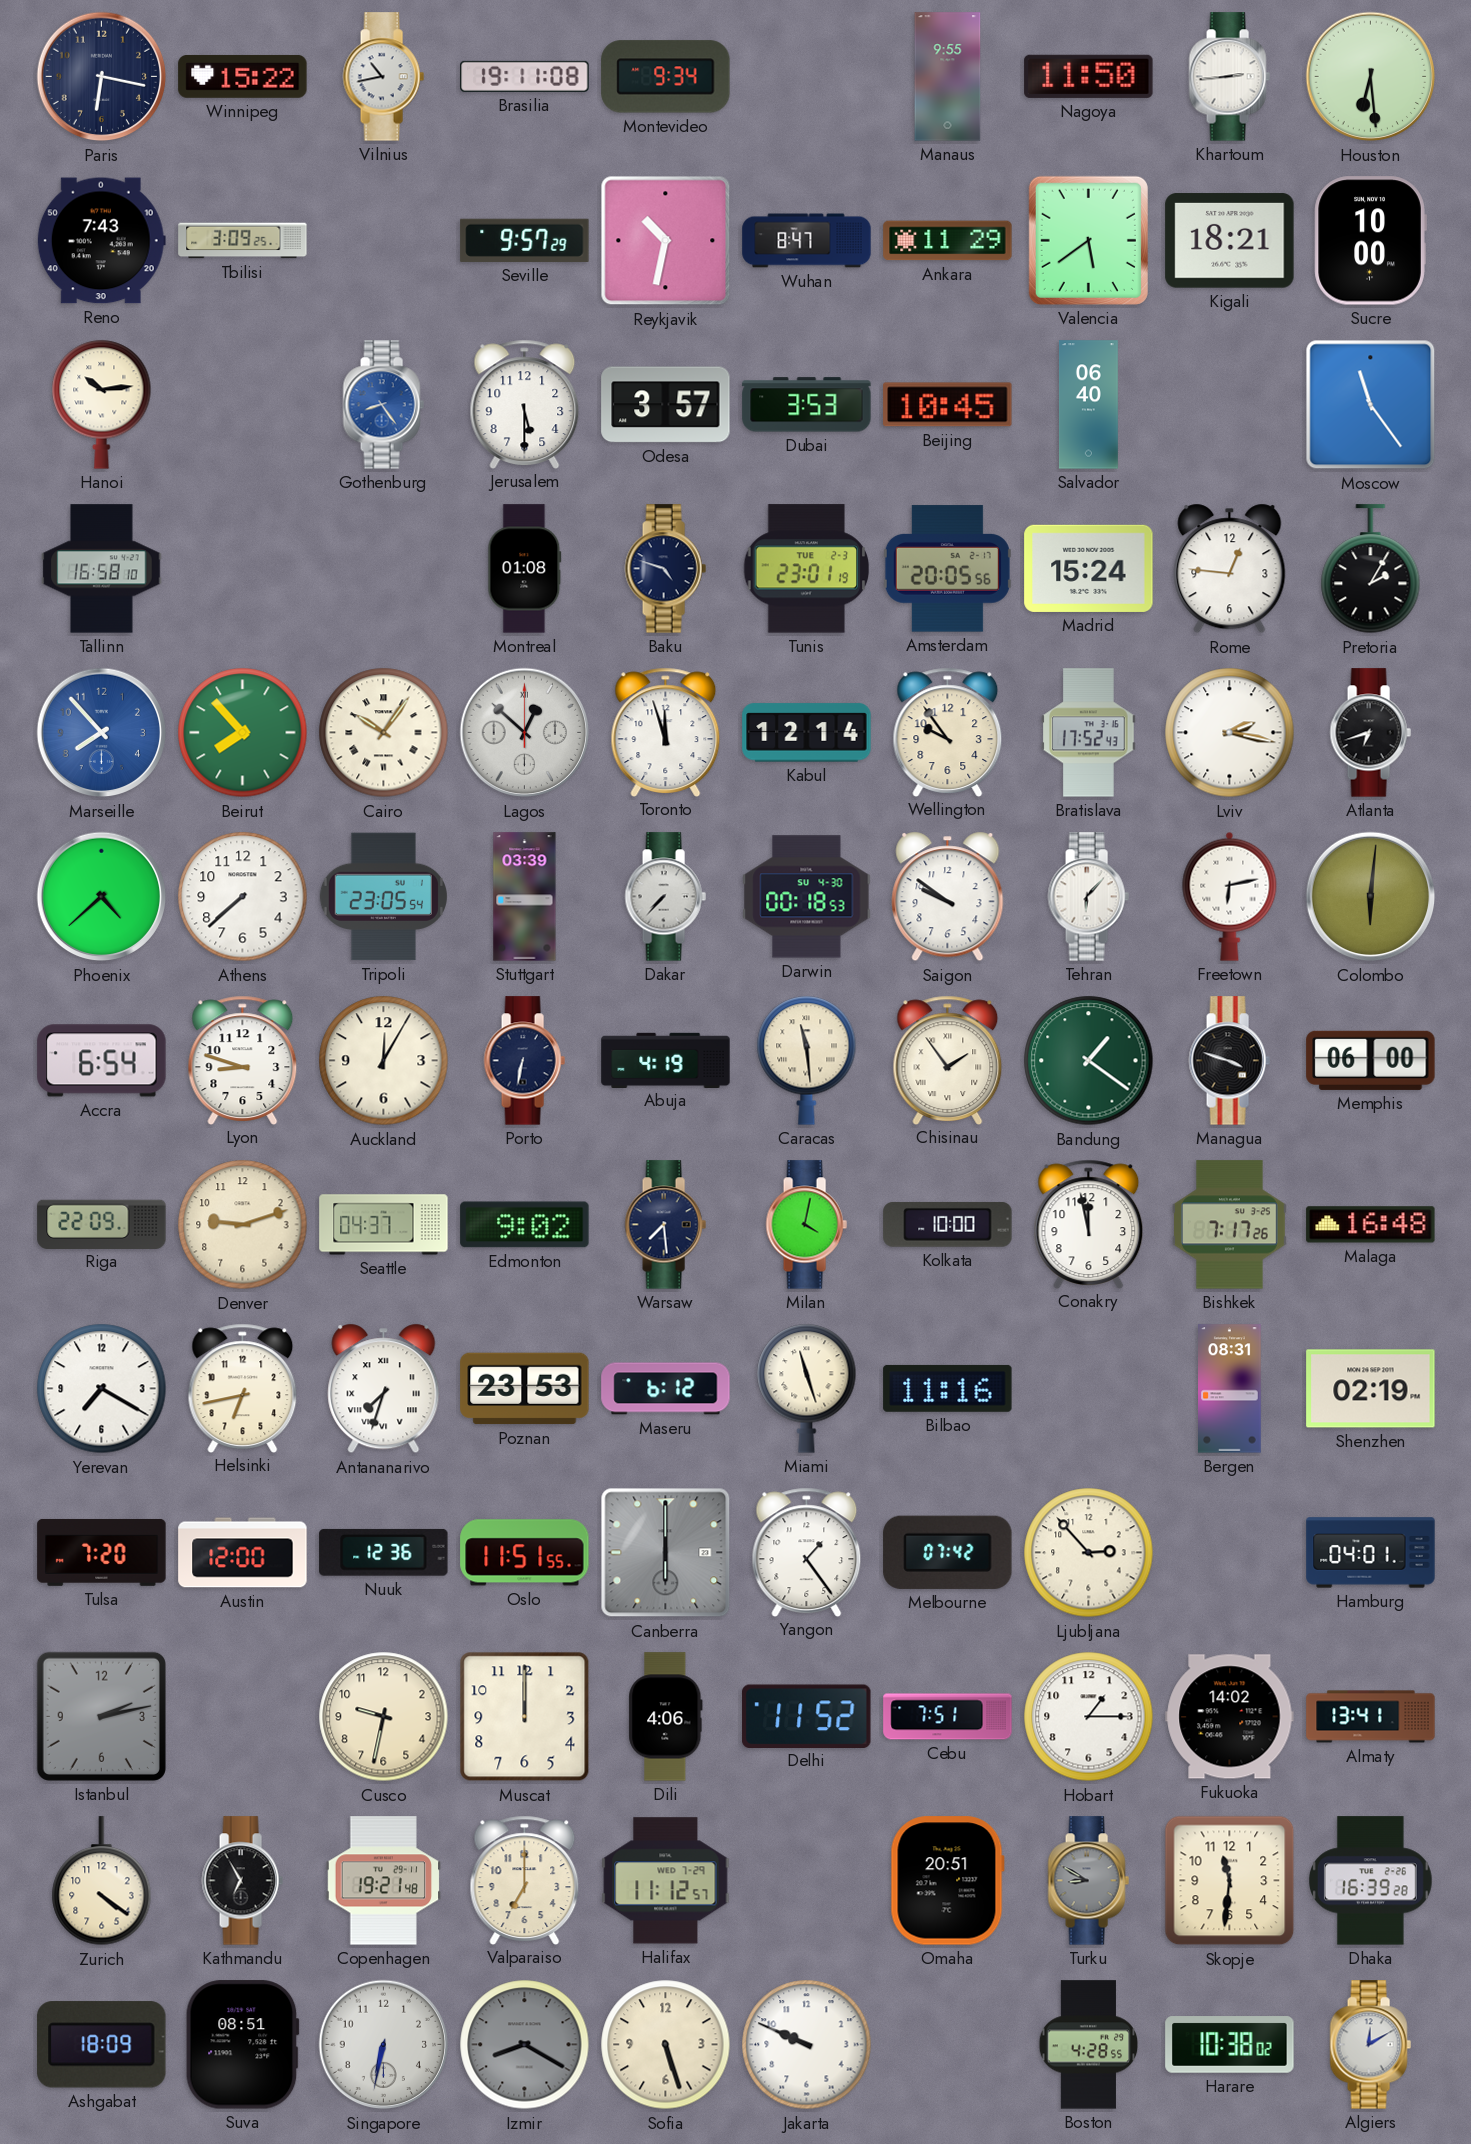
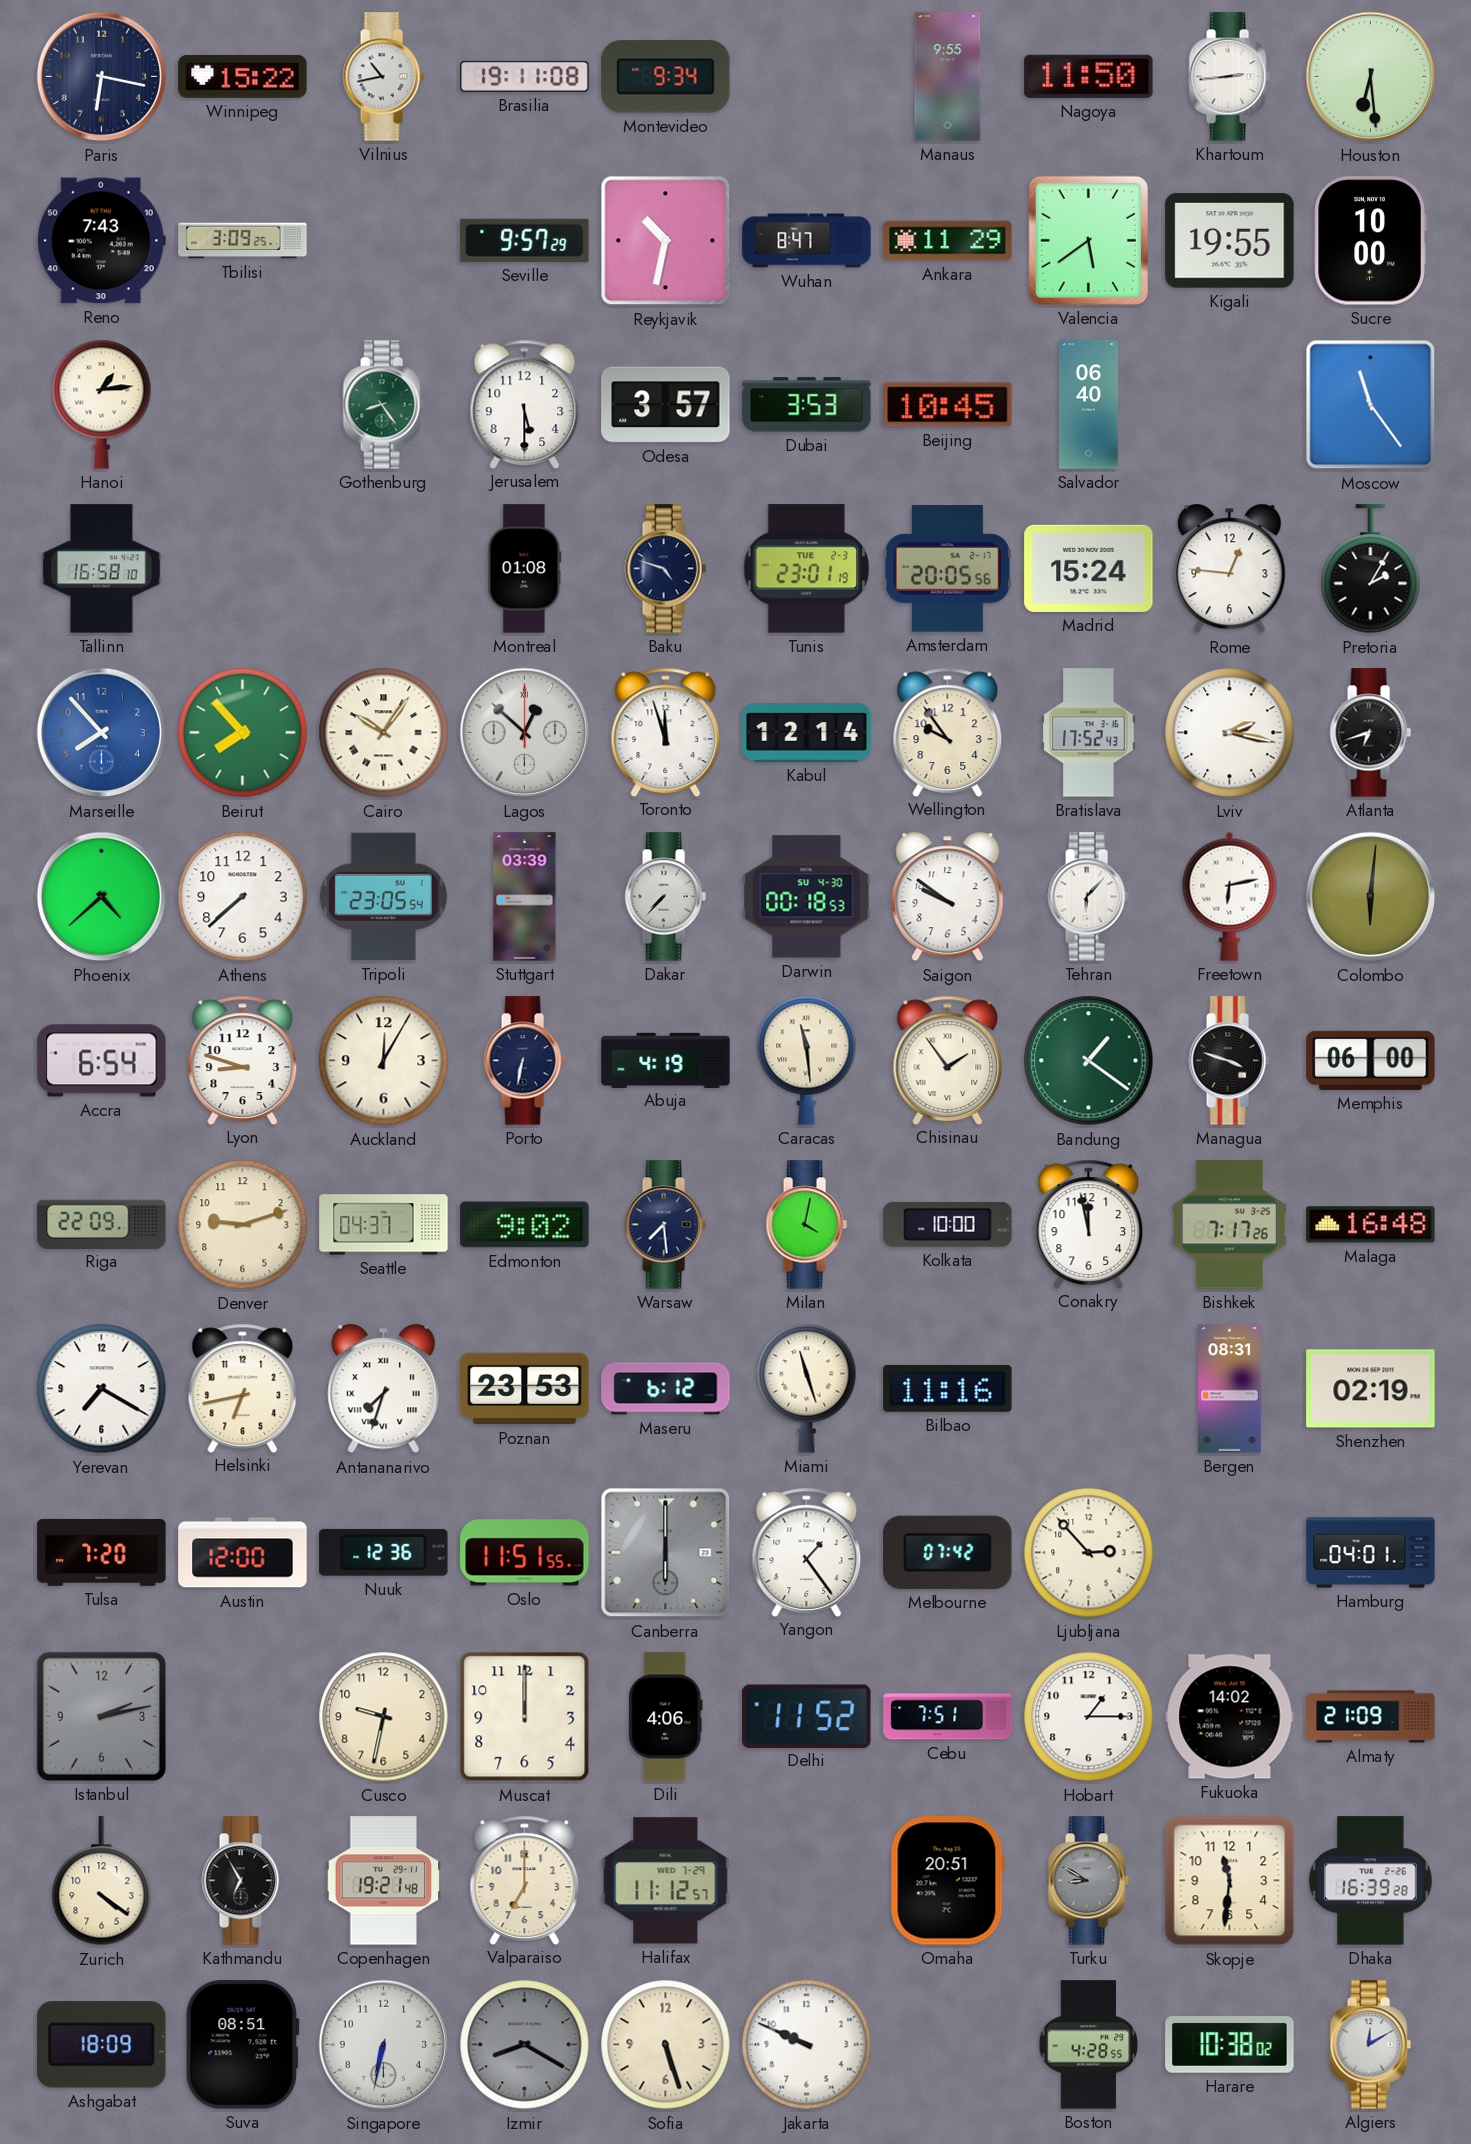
Kigali: 18:21 -> 19:55
Hanoi: 10:14 -> 1:14
Gothenburg dial: blue -> green
Almaty: 13:41 -> 21:09
